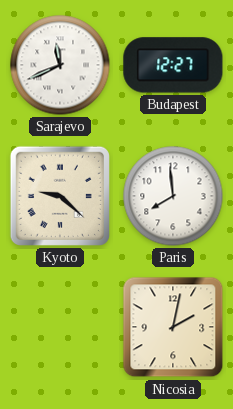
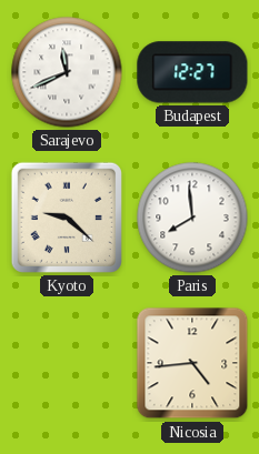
Nicosia: 2:02 -> 4:44
